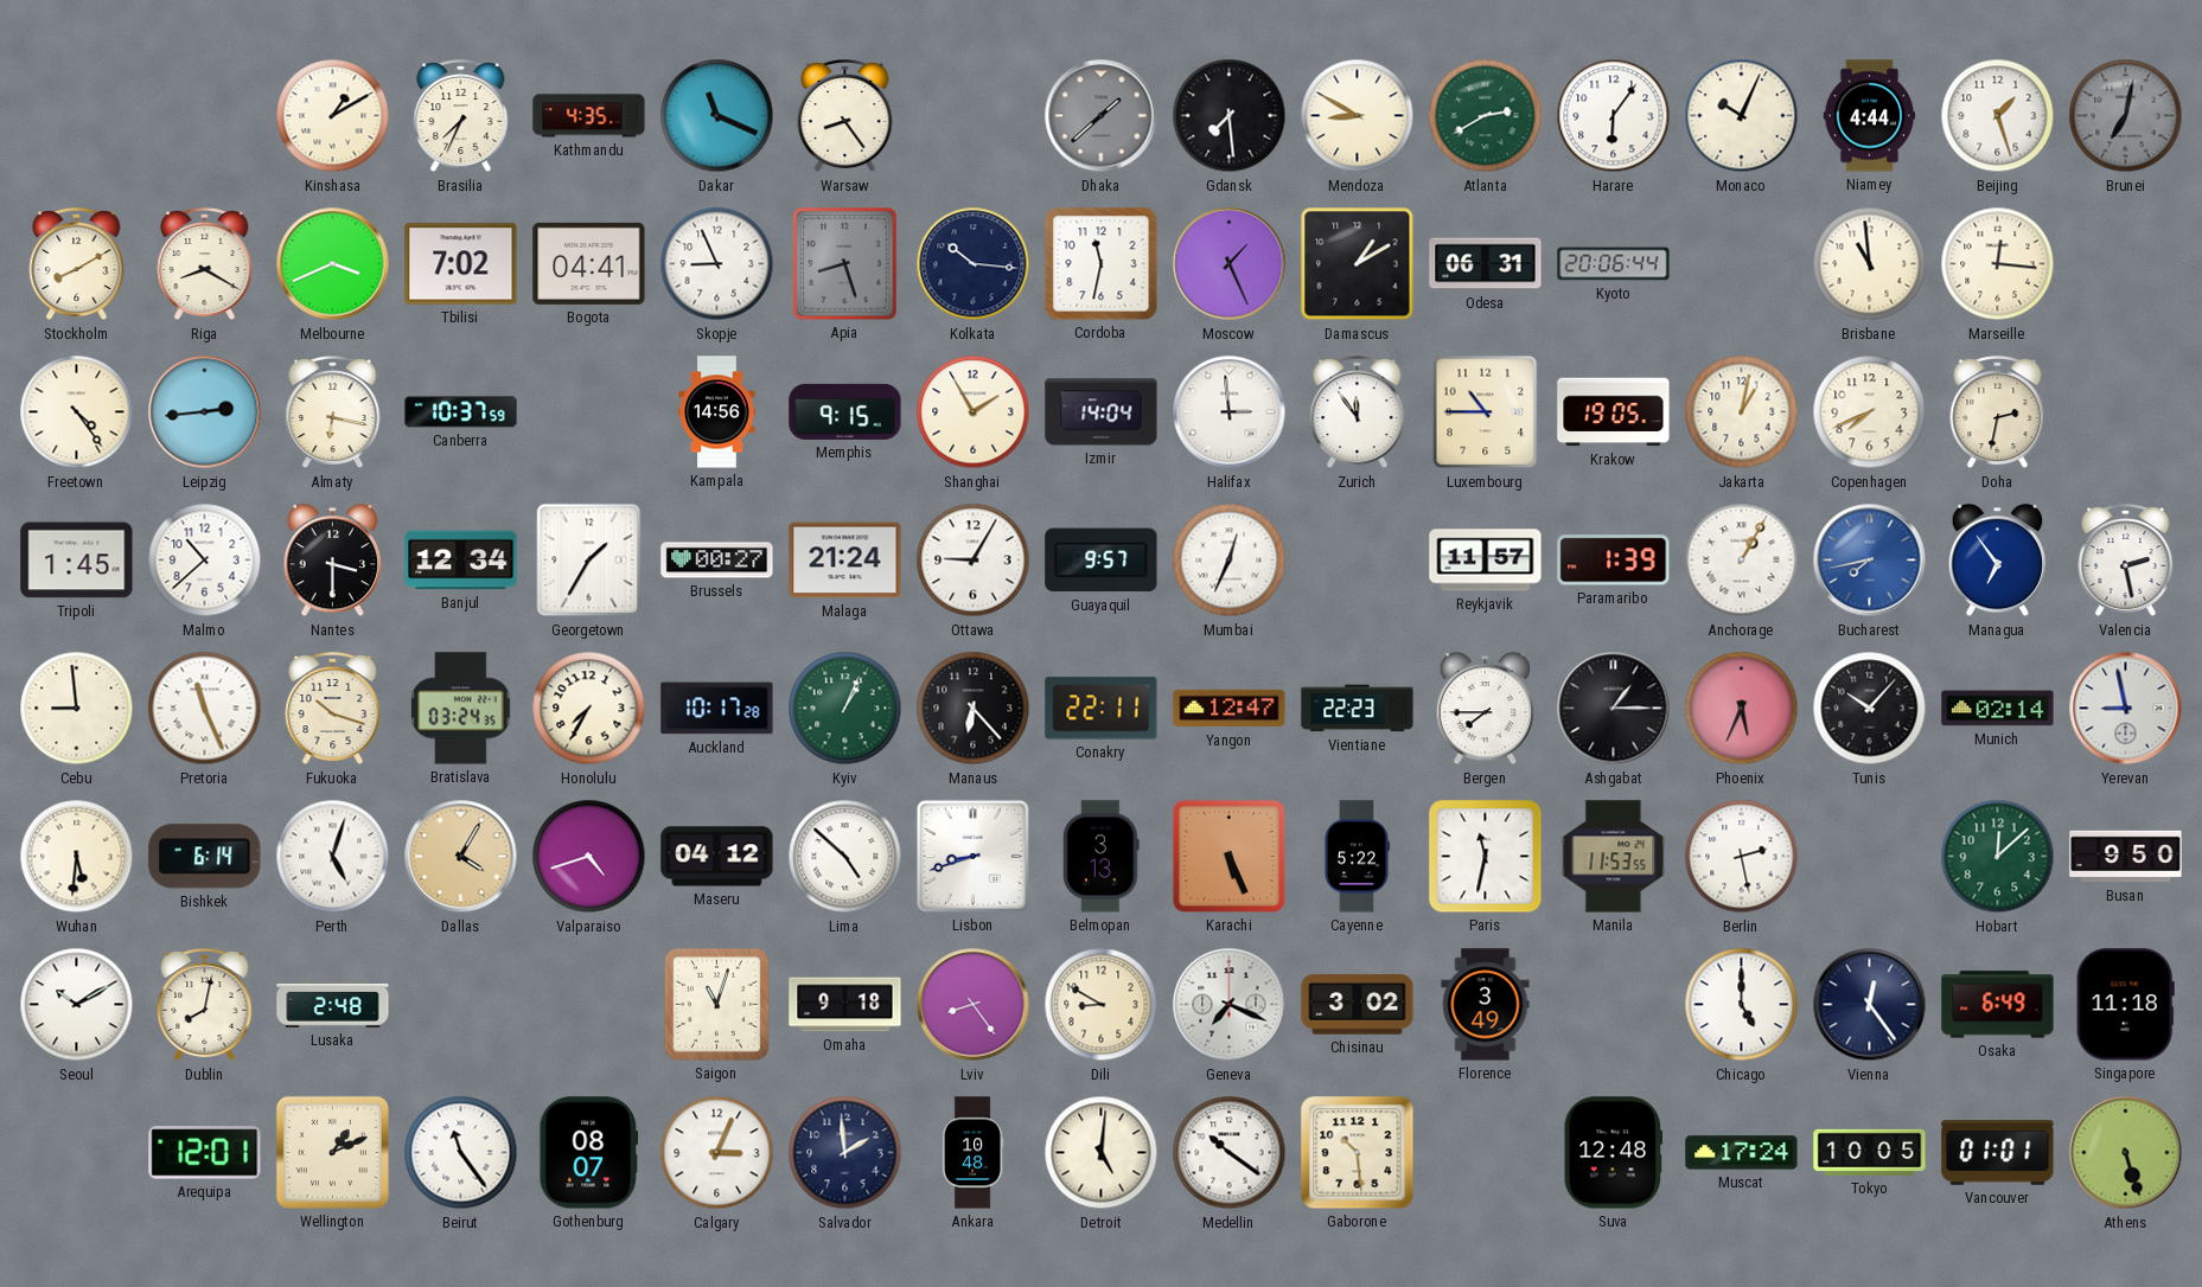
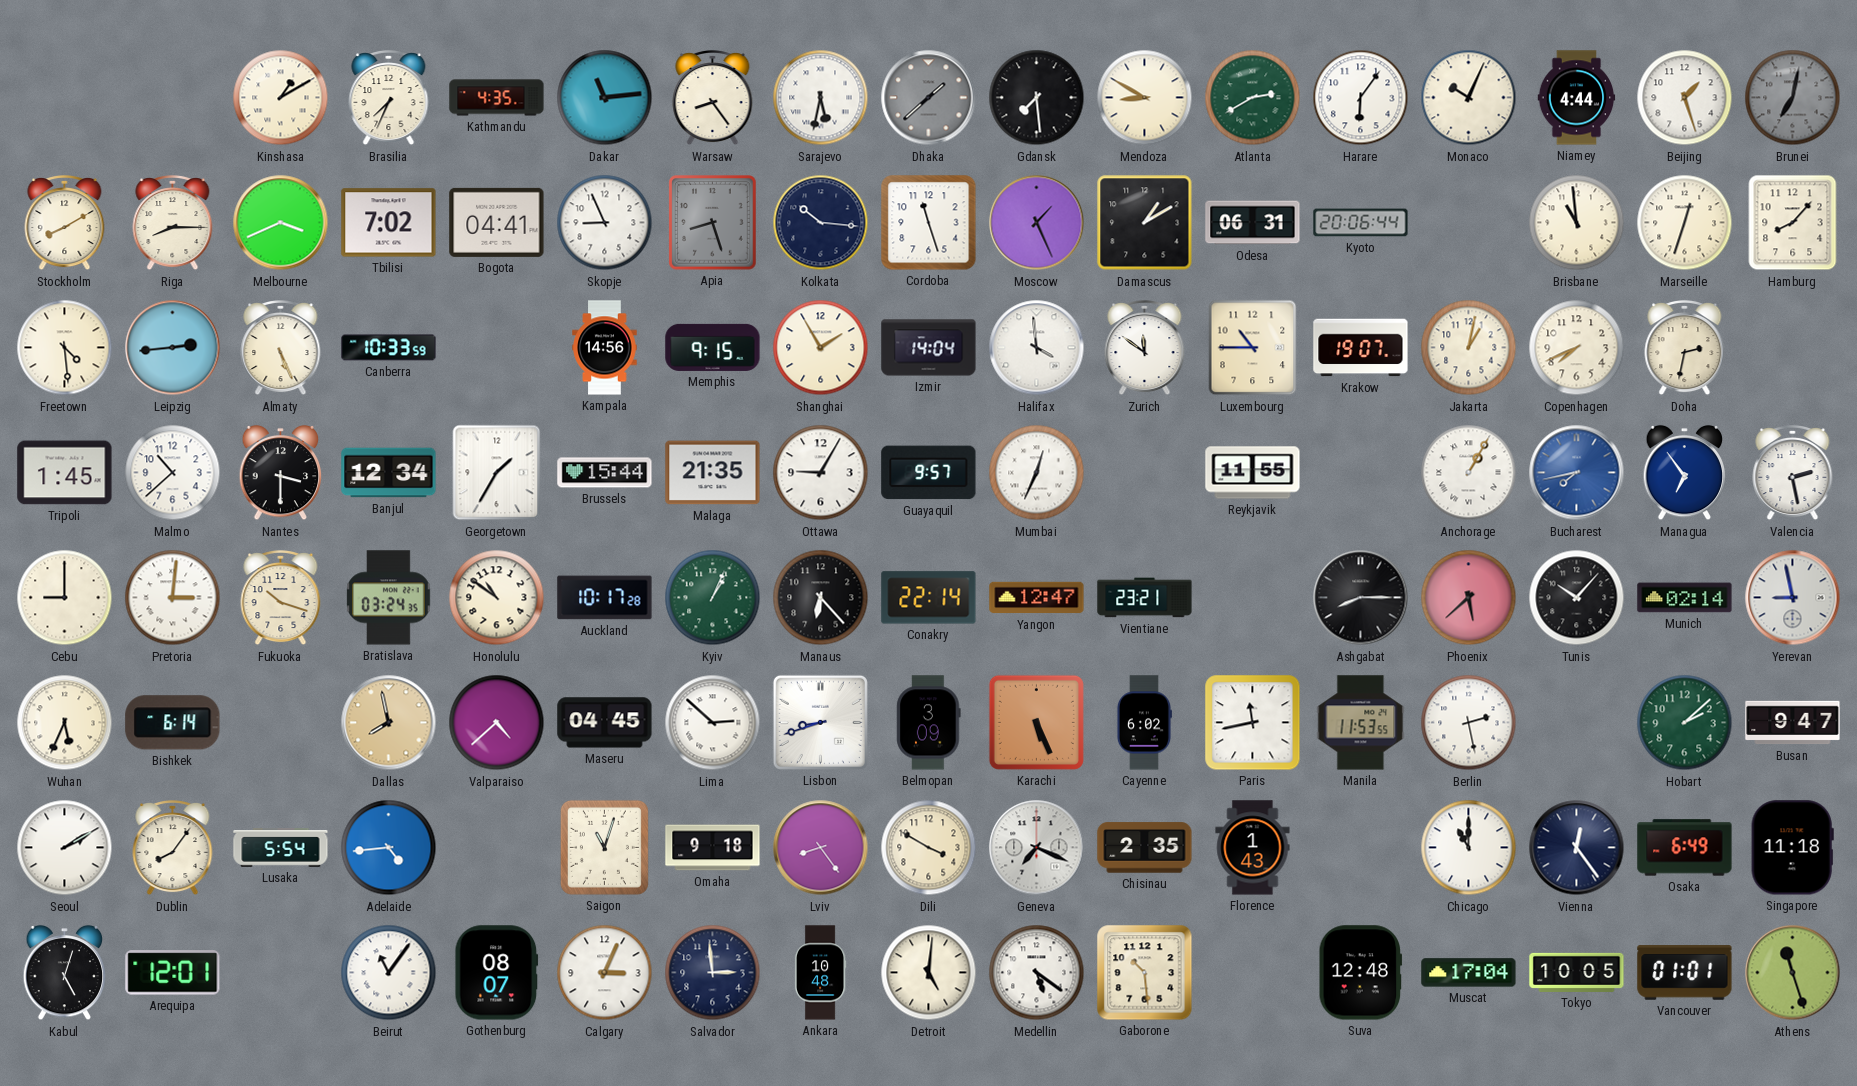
Dakar: 11:19 -> 11:14
Sarajevo: none -> 5:32
Riga: 8:20 -> 8:15
Cordoba: 11:32 -> 11:27
Marseille: 12:16 -> 12:33
Hamburg: none -> 8:07
Freetown: 4:24 -> 4:29
Almaty: 6:17 -> 5:26
Canberra: 10:37 -> 10:33
Halifax: 2:59 -> 3:59
Zurich: 11:54 -> 11:51
Krakow: 19:05 -> 19:07
Brussels: 00:27 -> 15:44
Malaga: 21:24 -> 21:35
Reykjavik: 11:57 -> 11:55
Paramaribo: 1:39 -> none
Cebu: 8:59 -> 9:00
Pretoria: 11:26 -> 3:01
Honolulu: 7:35 -> 10:51
Conakry: 22:11 -> 22:14
Vientiane: 22:23 -> 23:21
Bergen: 7:45 -> none
Ashgabat: 1:15 -> 8:15
Phoenix: 5:34 -> 5:38
Wuhan: 5:31 -> 5:34
Perth: 5:03 -> none
Dallas: 4:05 -> 7:58
Valparaiso: 4:42 -> 4:38
Maseru: 04:12 -> 04:45
Lima: 4:52 -> 2:52
Belmopan: 3:13 -> 3:09
Cayenne: 5:22 -> 6:02
Paris: 11:32 -> 11:43
Hobart: 12:08 -> 2:08
Busan: 9:50 -> 9:47
Seoul: 10:10 -> 2:10
Dublin: 8:02 -> 8:06
Lusaka: 2:48 -> 5:54
Adelaide: none -> 4:44
Dili: 8:50 -> 3:50
Chisinau: 3:02 -> 2:35
Florence: 3:49 -> 1:43
Chicago: 5:00 -> 11:00
Kabul: none -> 5:03
Wellington: 1:11 -> none
Beirut: 11:24 -> 11:06
Salvador: 1:59 -> 2:59
Medellin: 10:21 -> 5:21
Muscat: 17:24 -> 17:04
Athens: 5:27 -> 11:27
